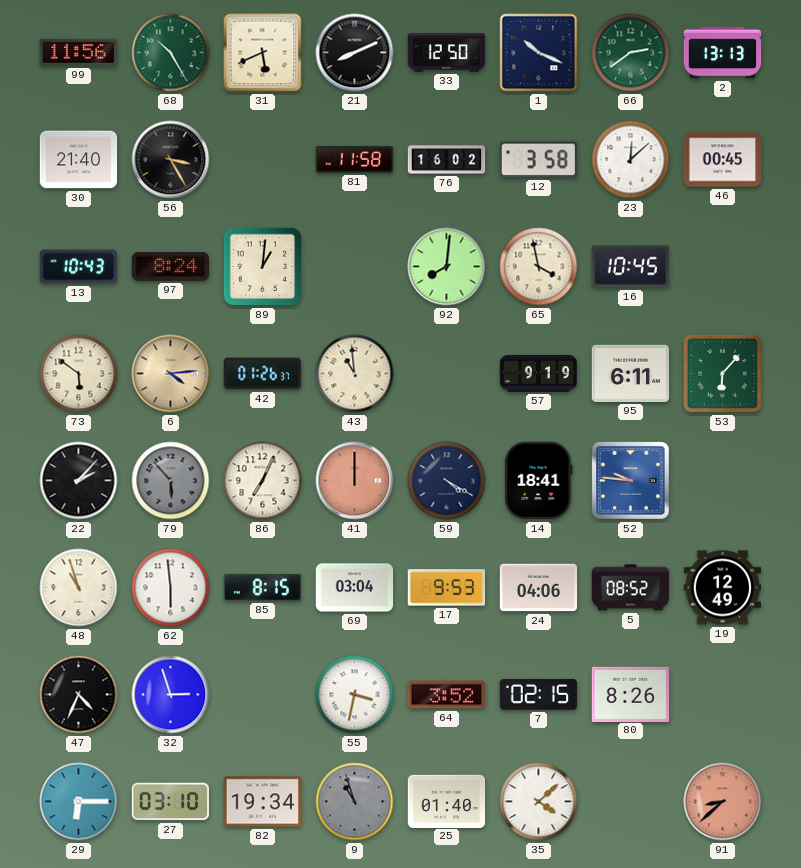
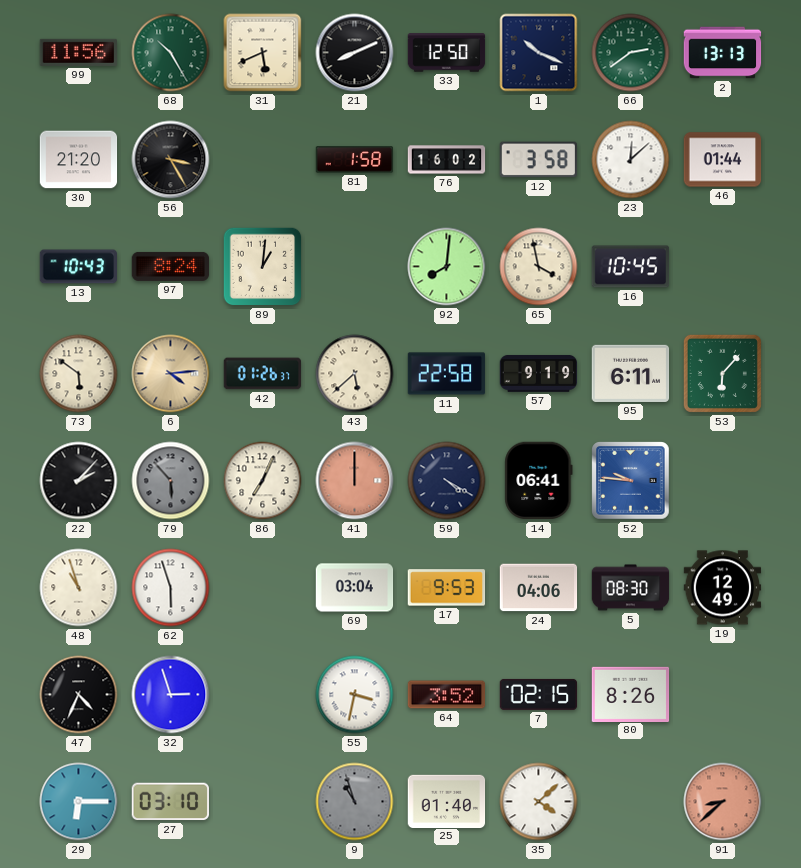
30: 21:40 -> 21:20
81: 11:58 -> 1:58
46: 00:45 -> 01:44
43: 10:59 -> 5:38
11: none -> 22:58
14: 18:41 -> 06:41
62: 5:59 -> 5:57
85: 8:15 -> none
5: 08:52 -> 08:30
82: 19:34 -> none
